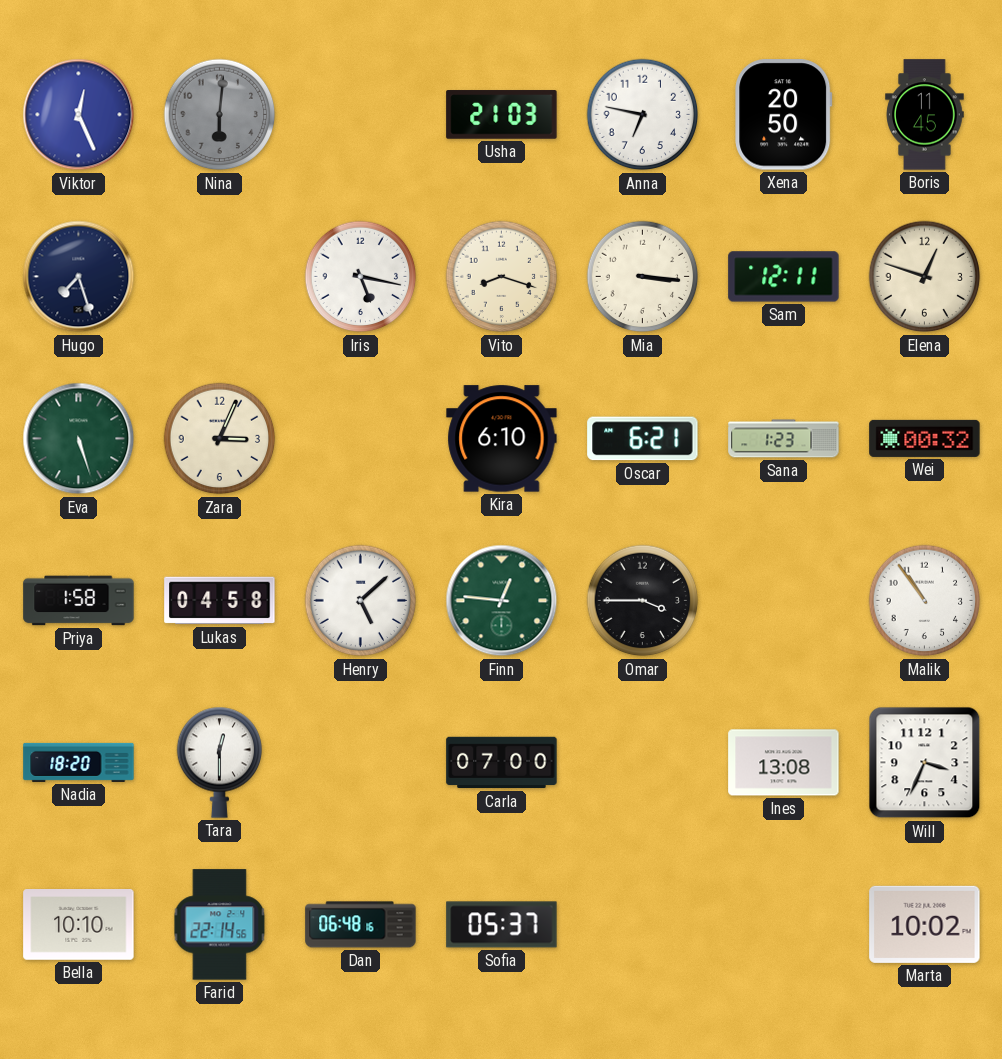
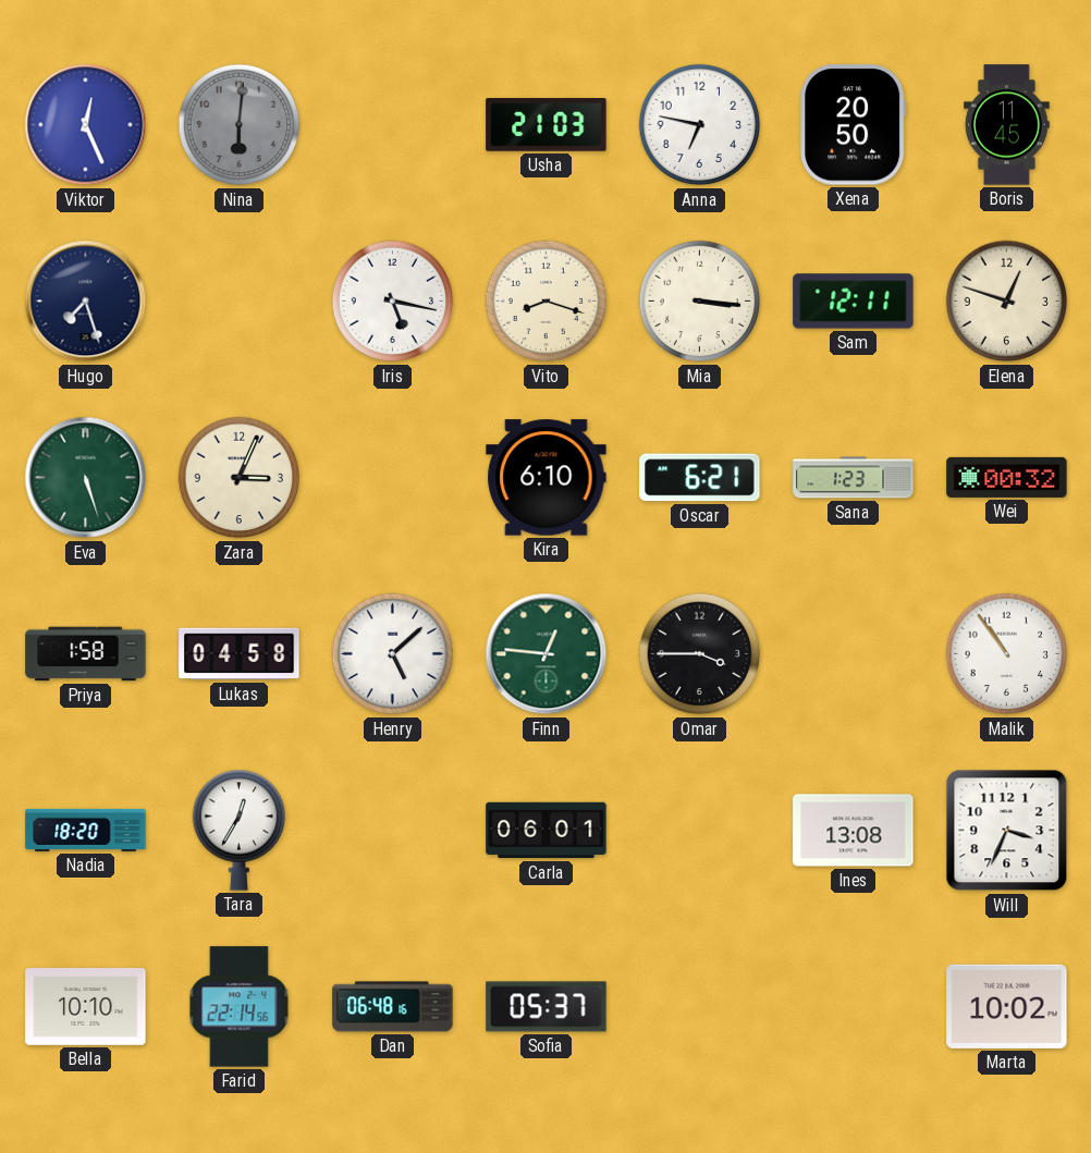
Tara: 12:30 -> 12:35
Carla: 07:00 -> 06:01
